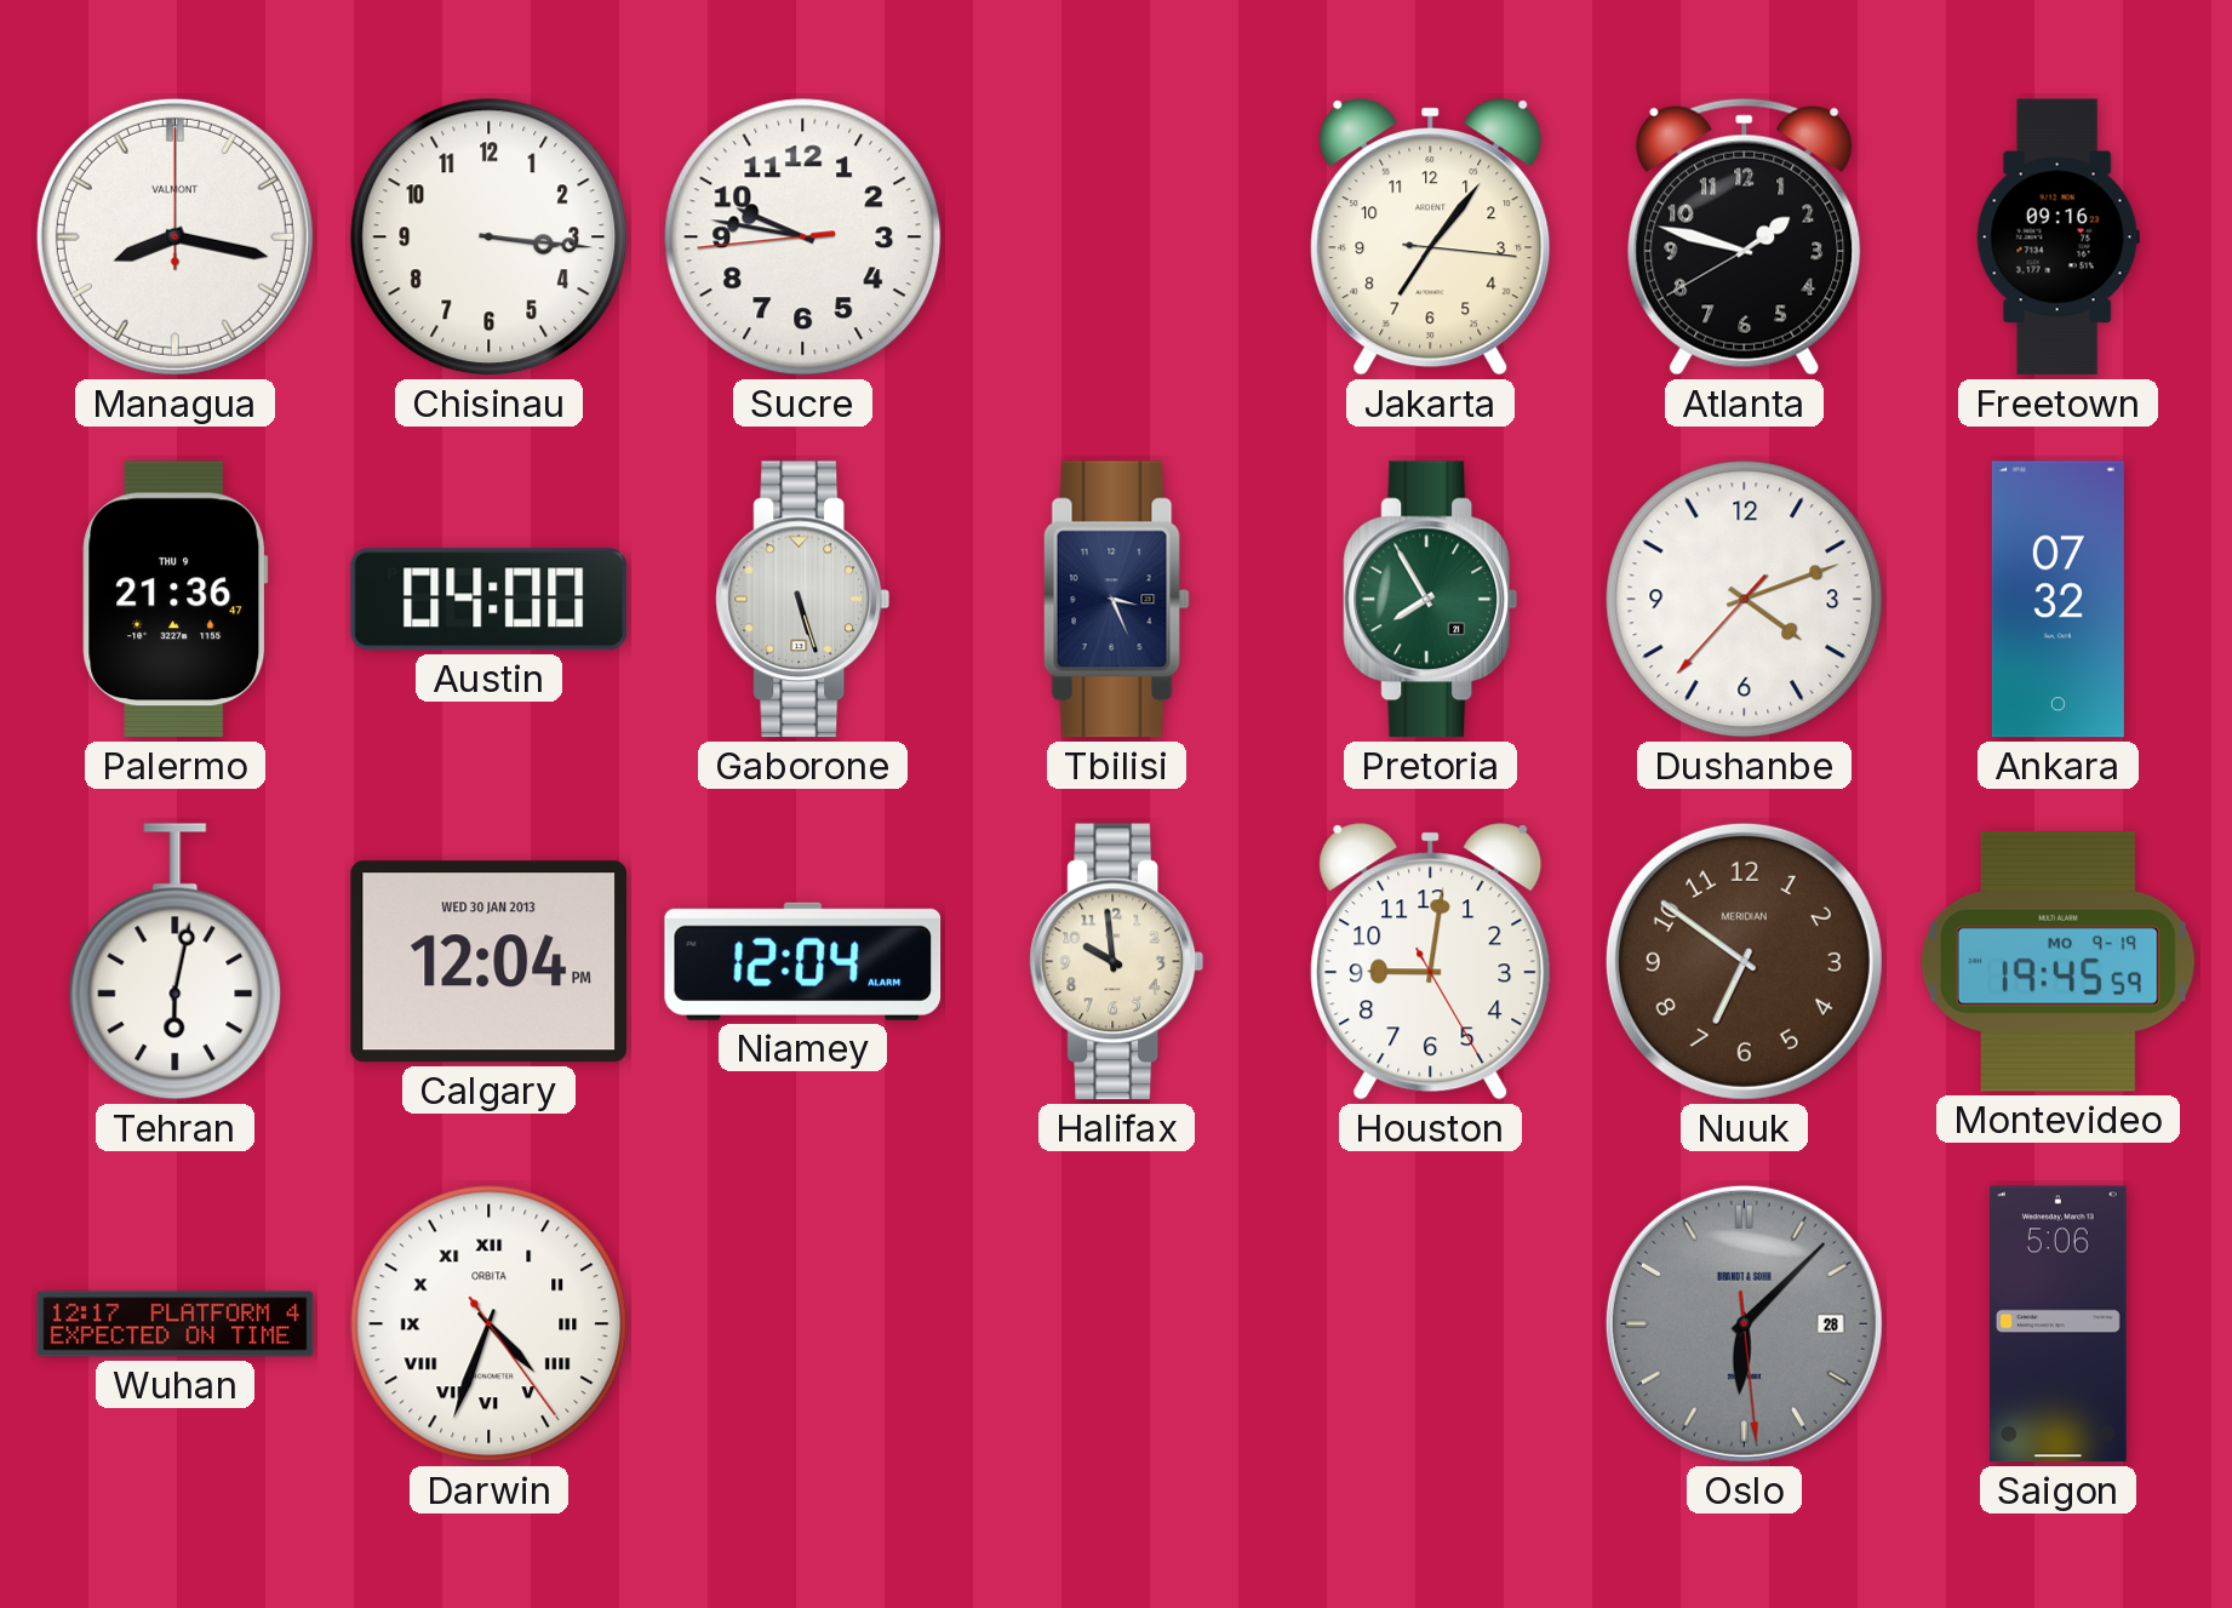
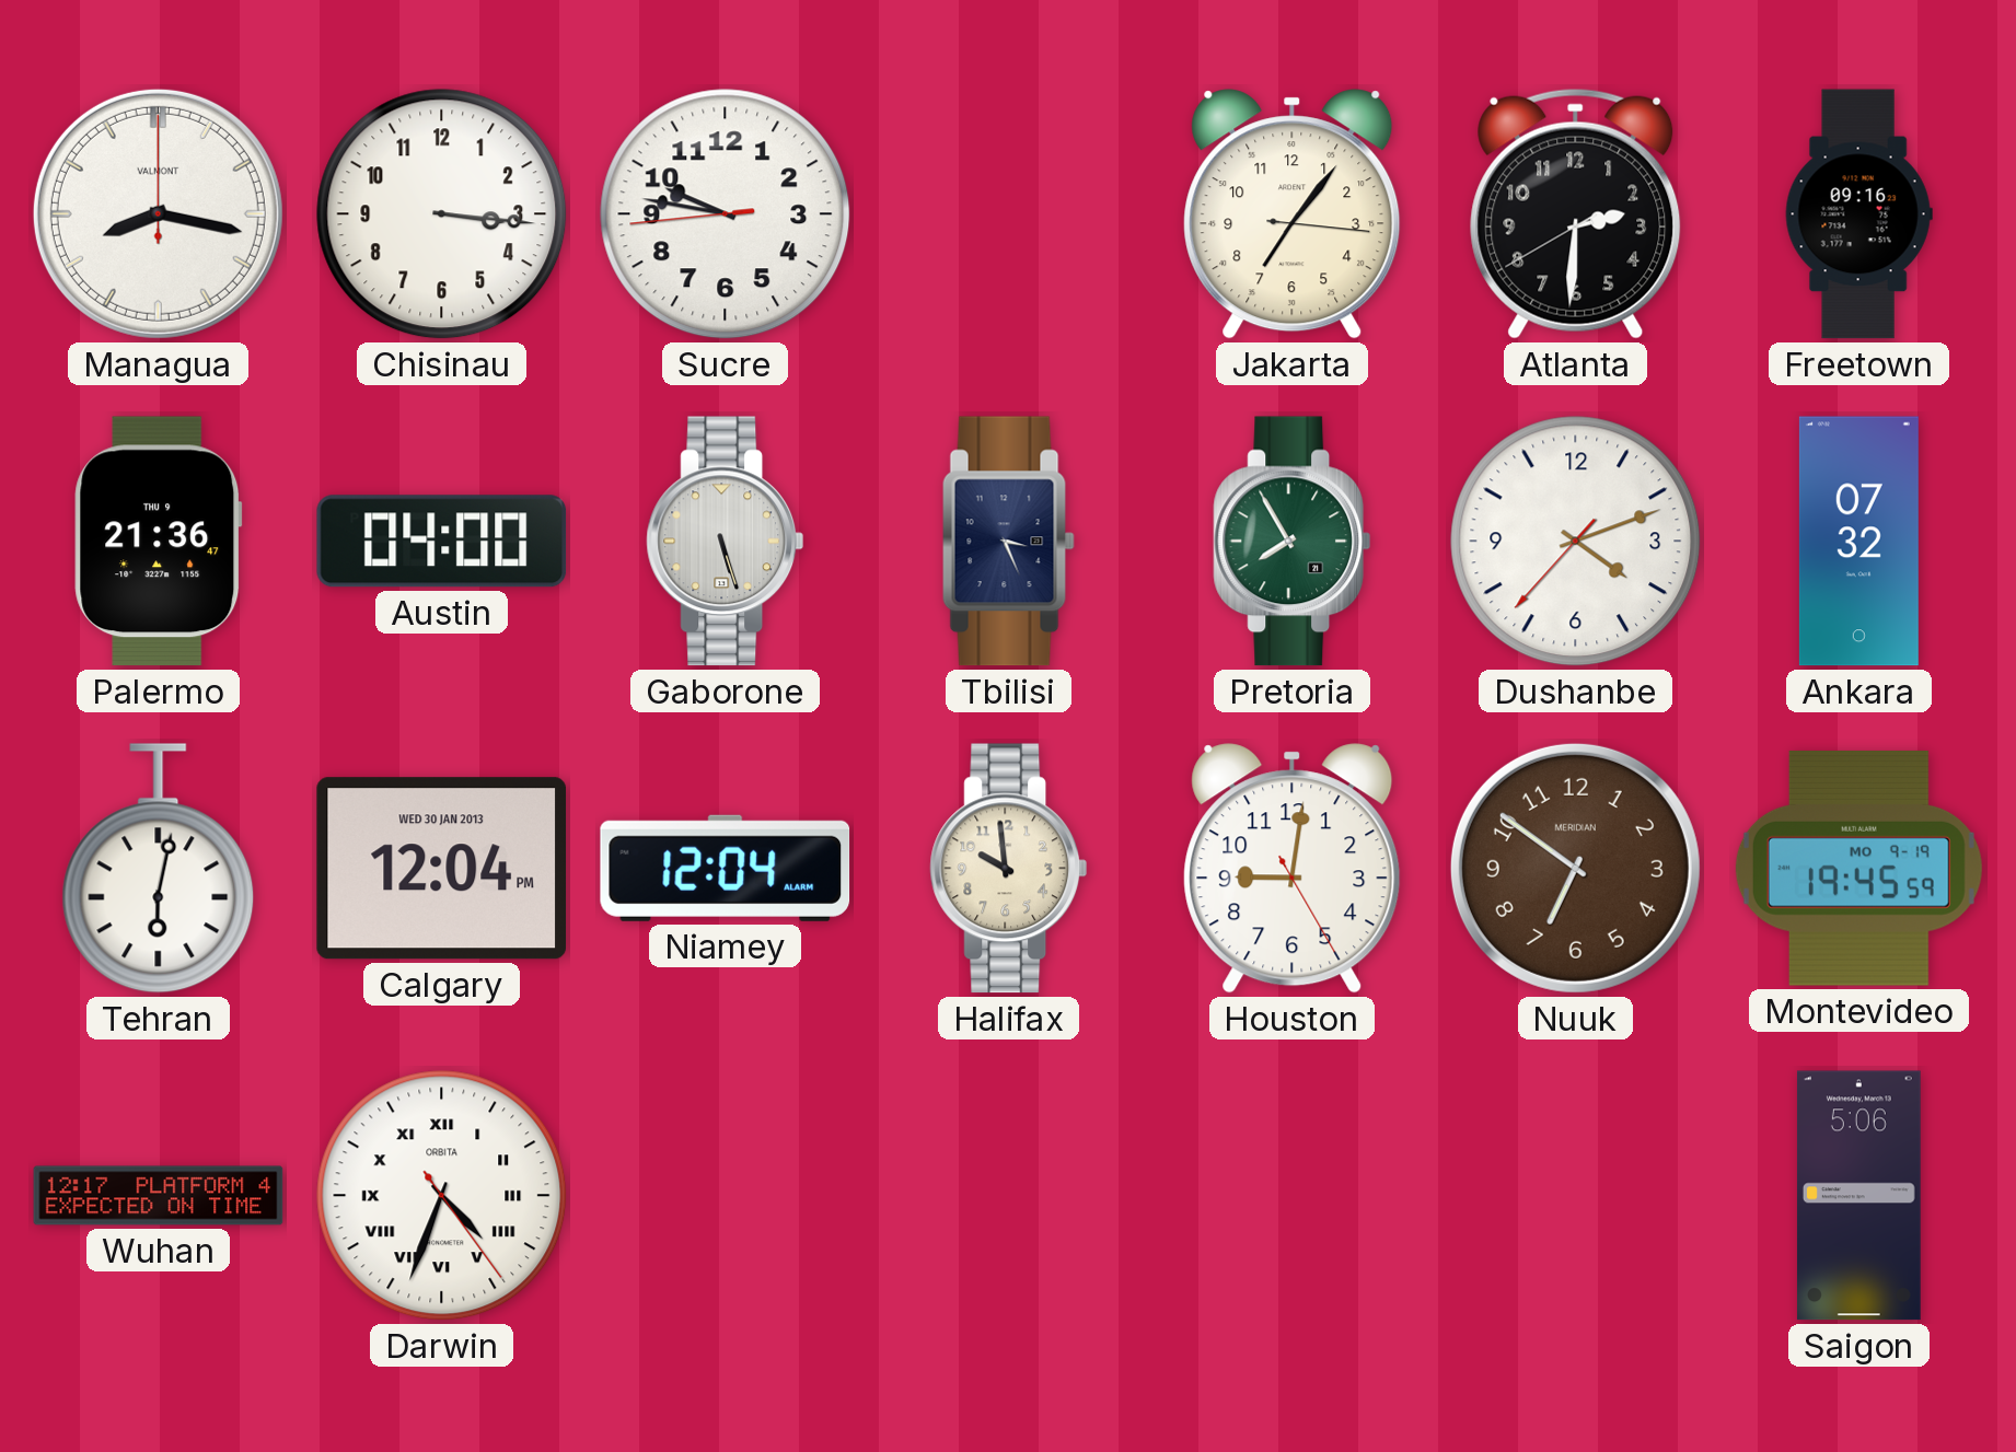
Atlanta: 1:47 -> 2:30
Oslo: 6:07 -> none
